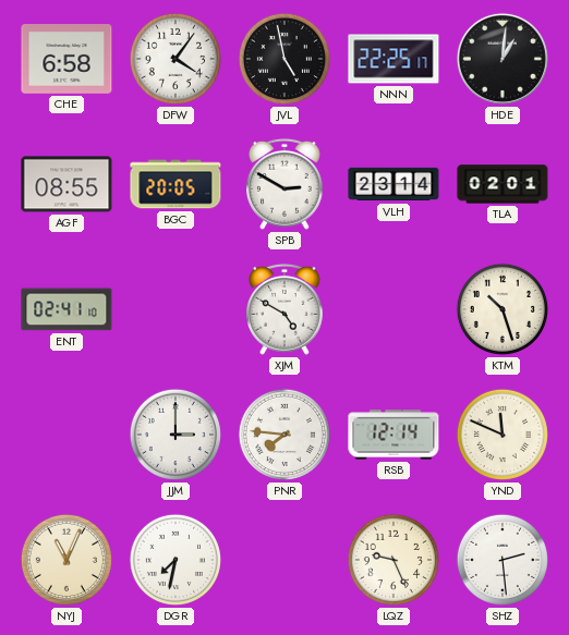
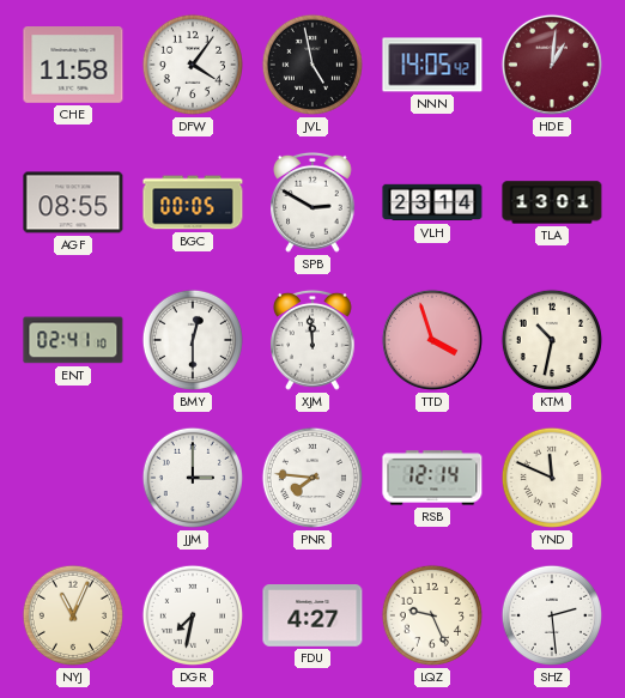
CHE: 6:58 -> 11:58
NNN: 22:25 -> 14:05
HDE dial: black -> burgundy
BGC: 20:05 -> 00:05
TLA: 02:01 -> 13:01
BMY: none -> 12:30
XJM: 4:50 -> 11:59
TTD: none -> 3:57
KTM: 10:27 -> 10:32
FDU: none -> 4:27
